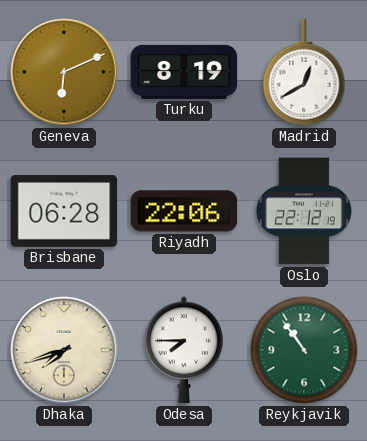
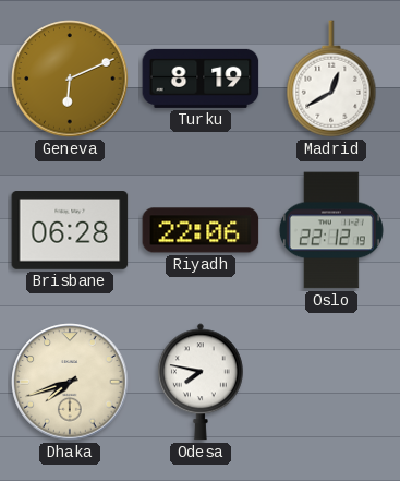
Odesa: 7:45 -> 7:47
Reykjavik: 10:54 -> none
